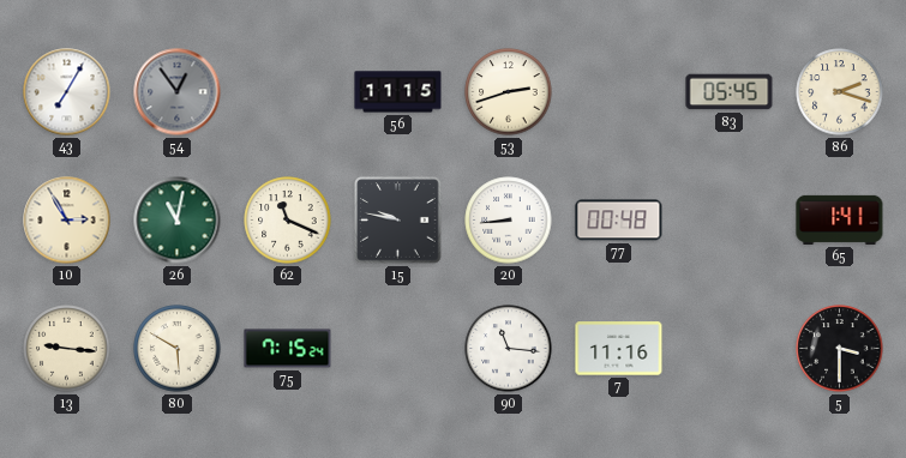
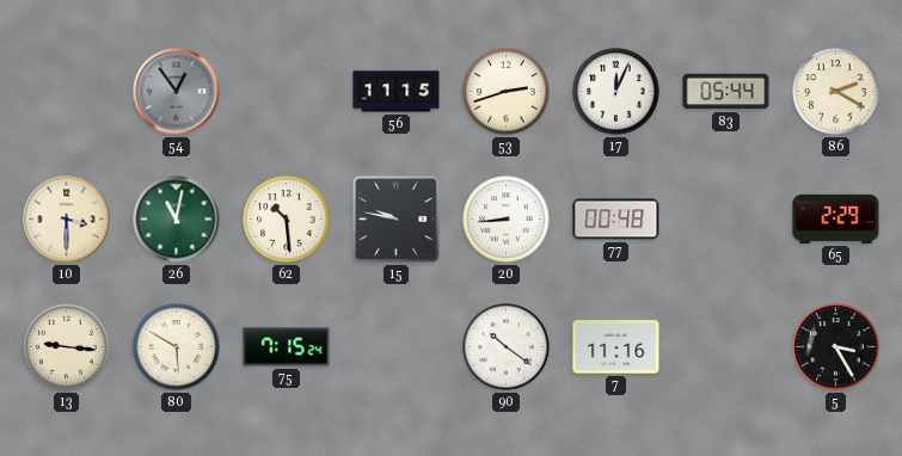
43: 7:05 -> none
17: none -> 12:04
83: 05:45 -> 05:44
86: 2:18 -> 2:20
10: 2:55 -> 3:30
62: 11:19 -> 10:29
65: 1:41 -> 2:29
90: 11:16 -> 10:21
5: 3:30 -> 3:25
